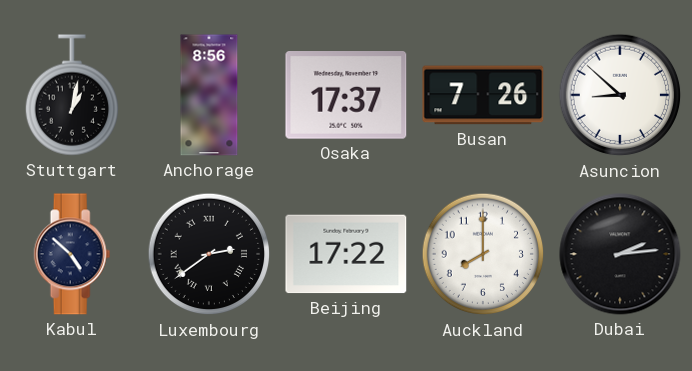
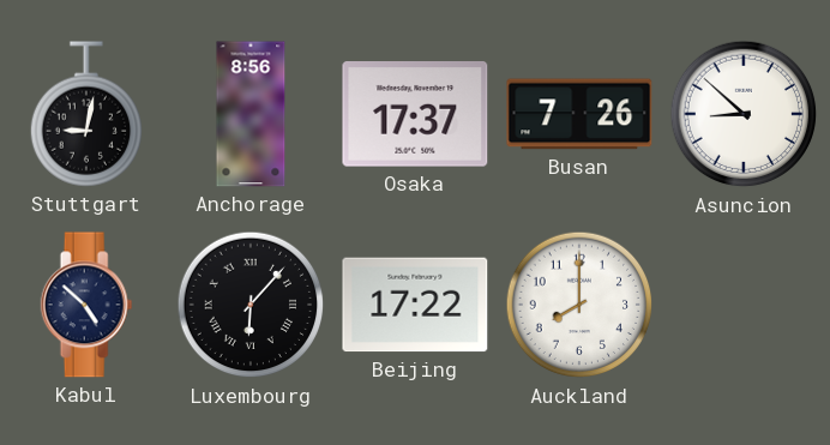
Stuttgart: 1:02 -> 9:02
Luxembourg: 2:39 -> 6:07
Dubai: 2:14 -> none
